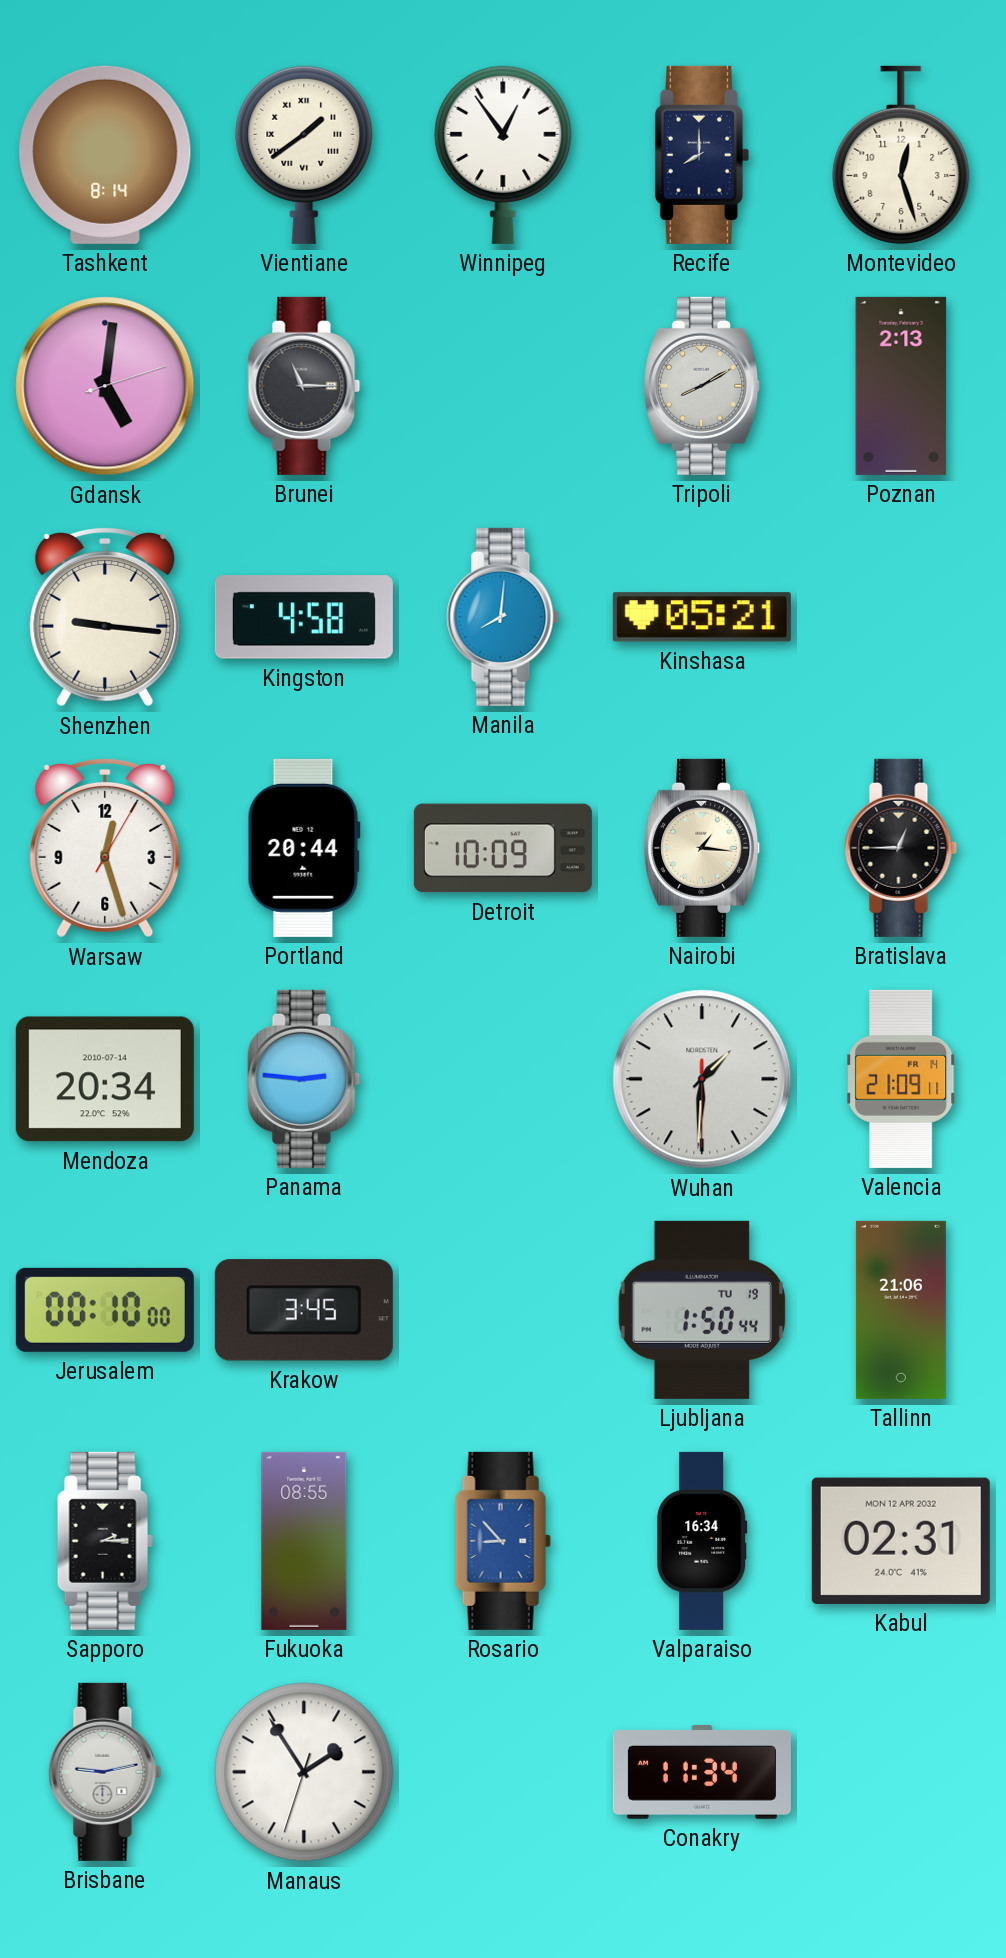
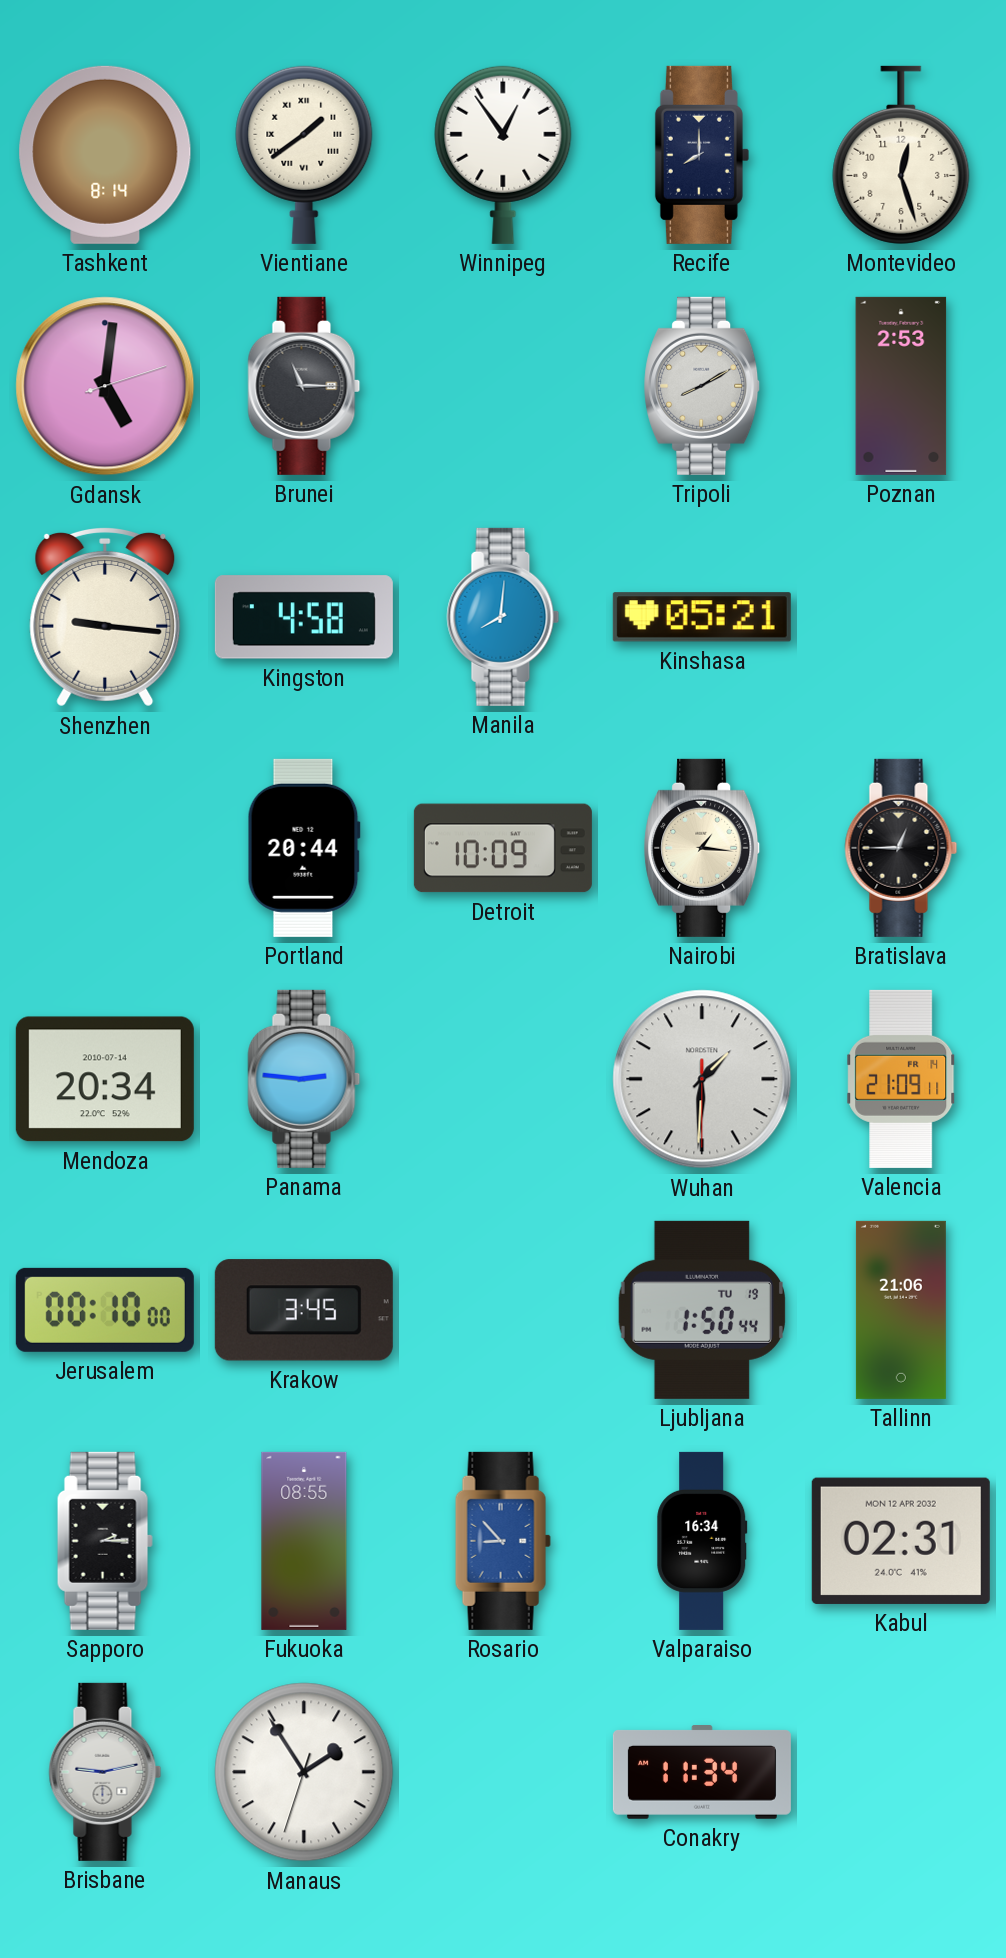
Poznan: 2:13 -> 2:53
Warsaw: 12:27 -> none
